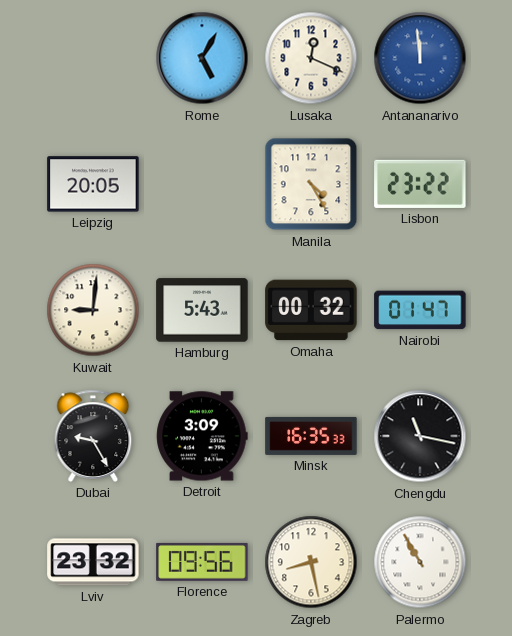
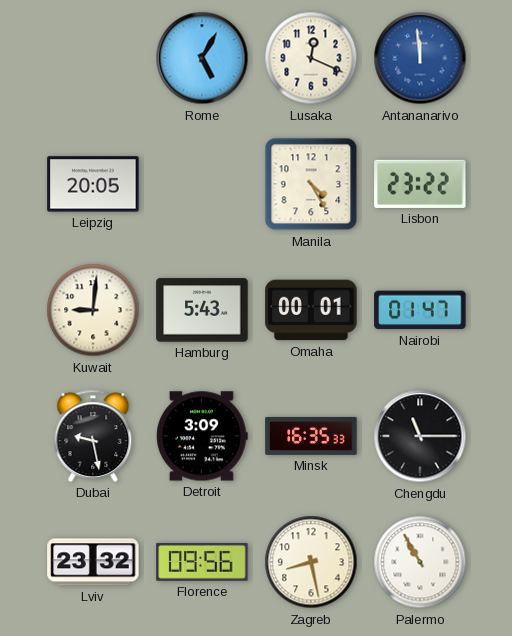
Omaha: 00:32 -> 00:01
Dubai: 9:25 -> 9:28
Chengdu: 11:17 -> 11:15
